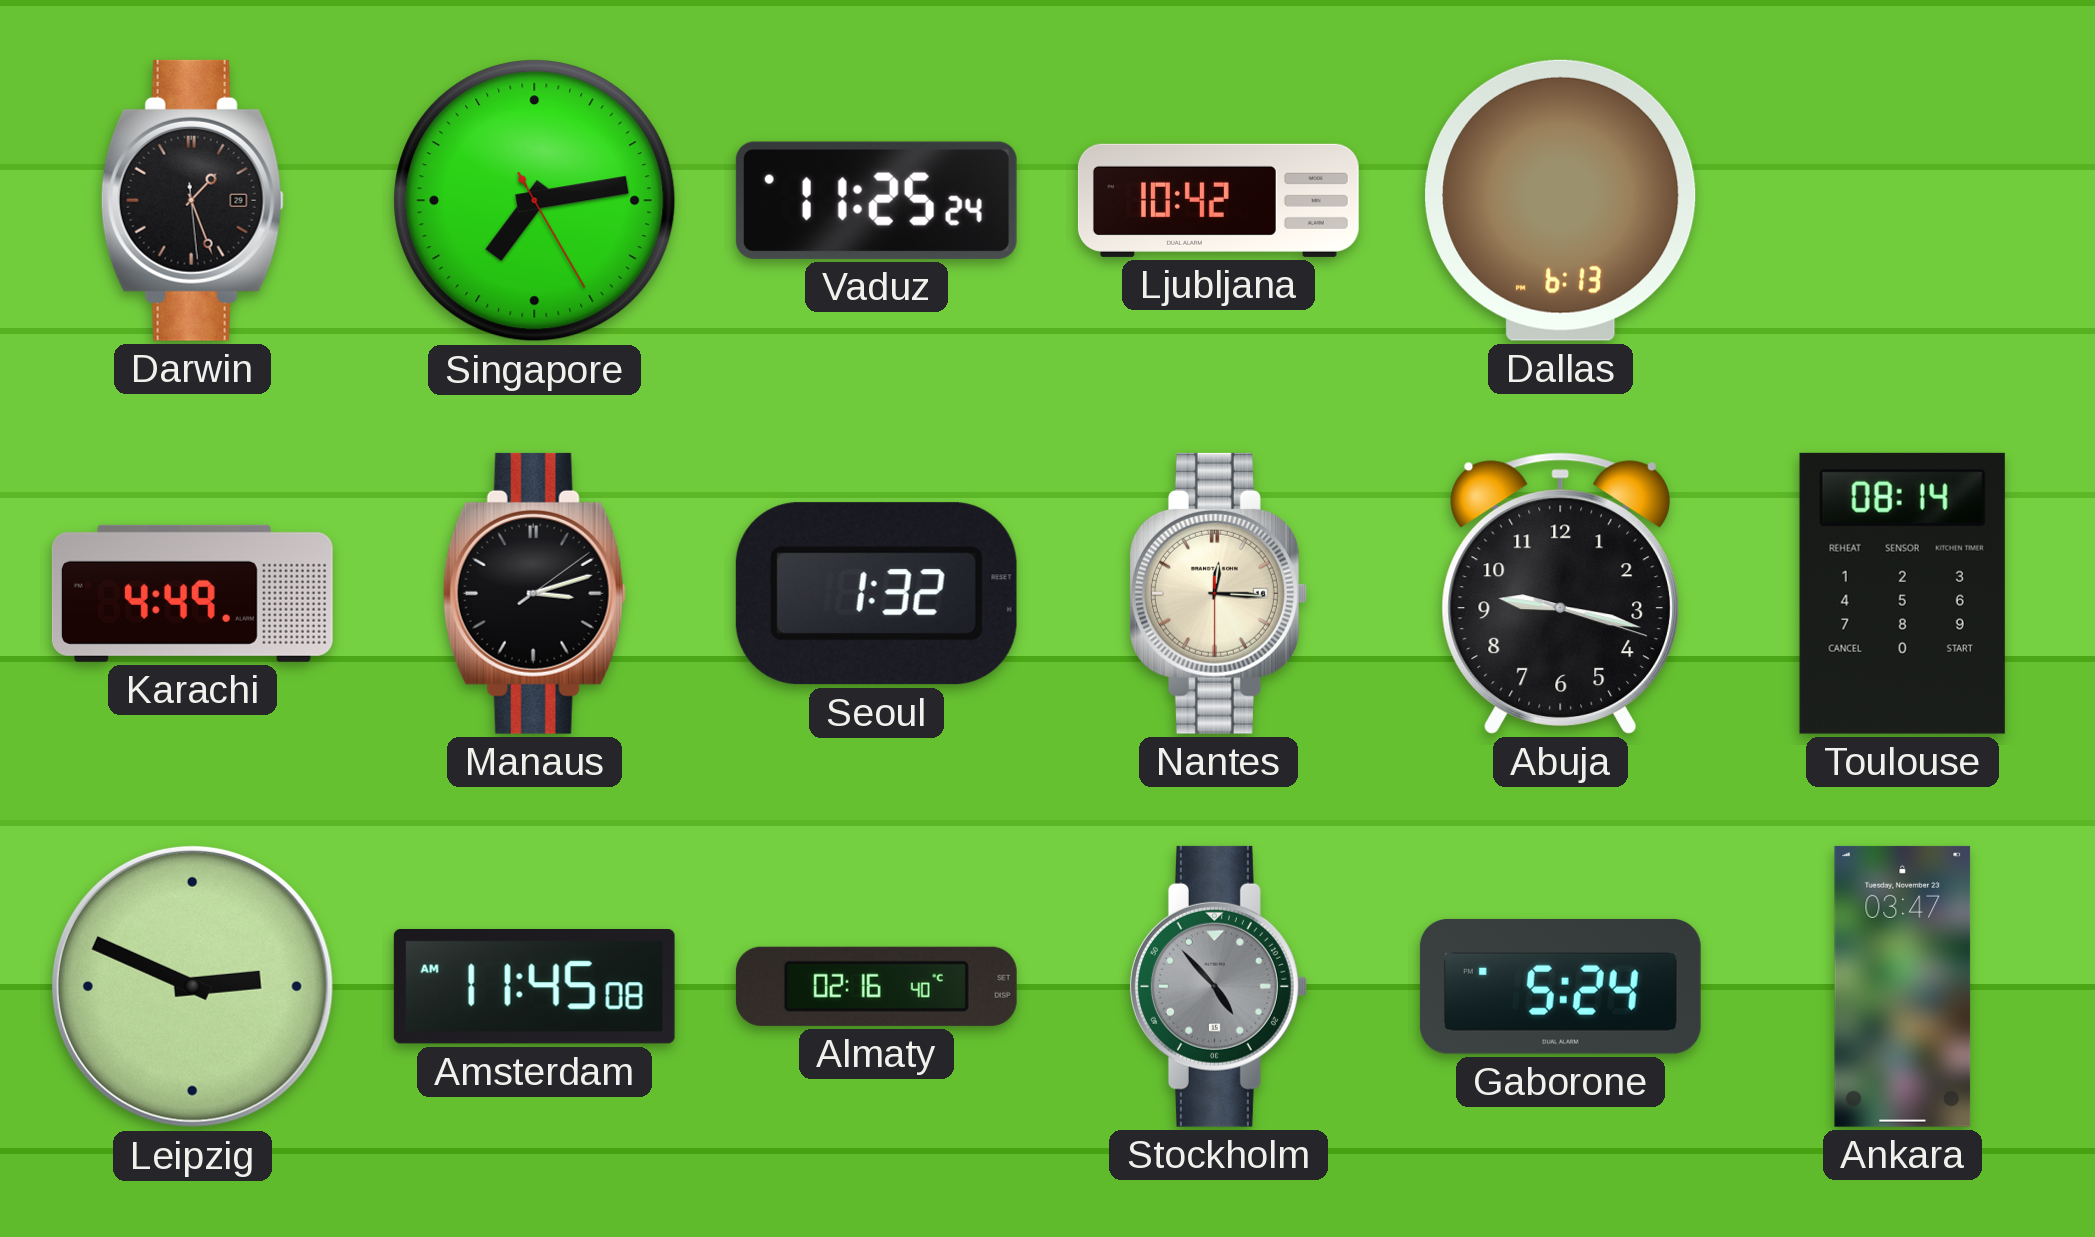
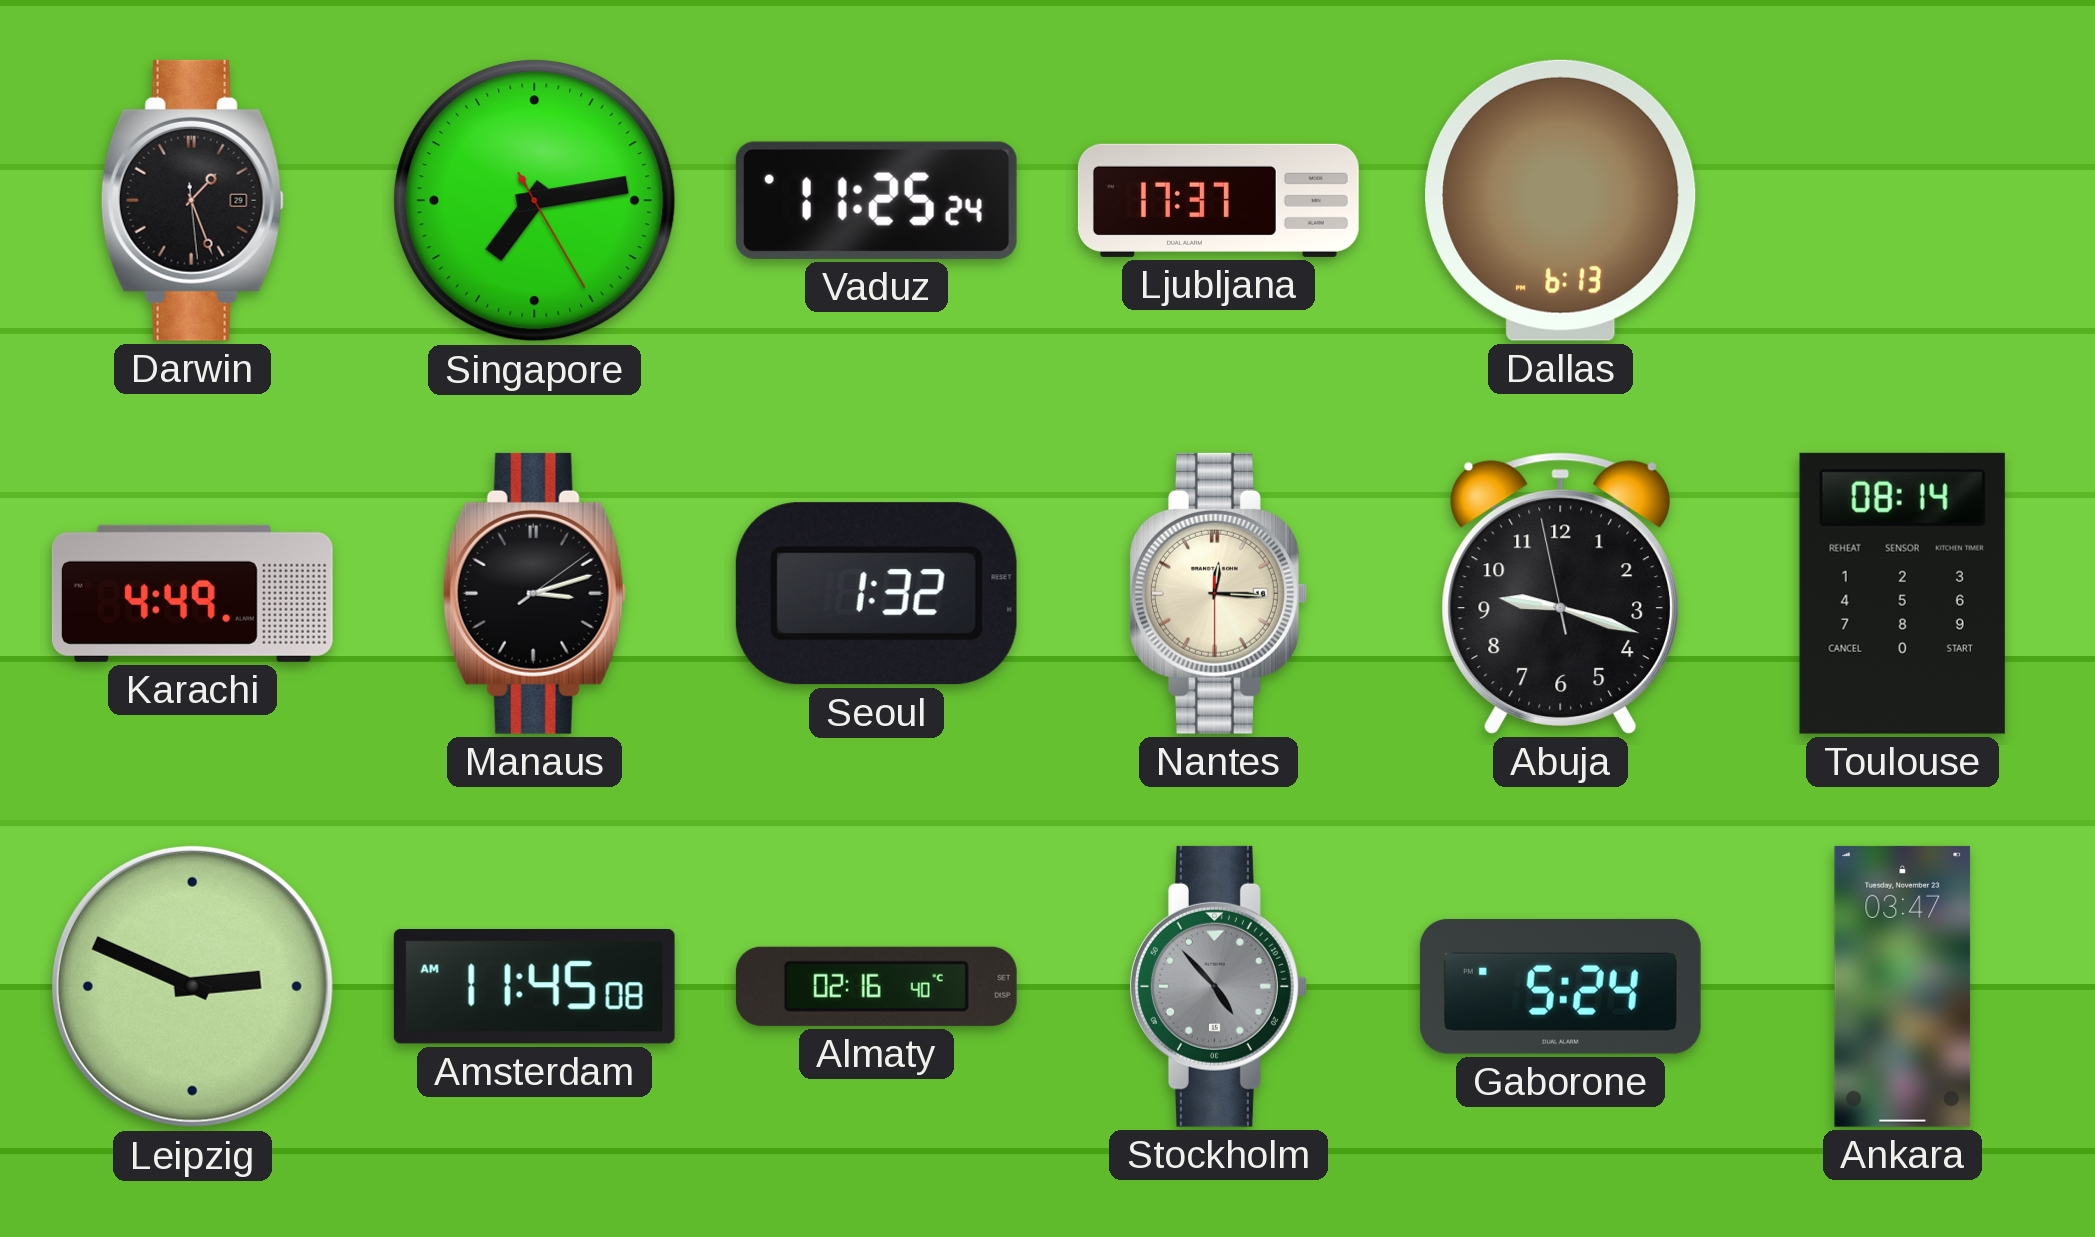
Ljubljana: 10:42 -> 17:37
Abuja: 9:17:18 -> 9:17:58
